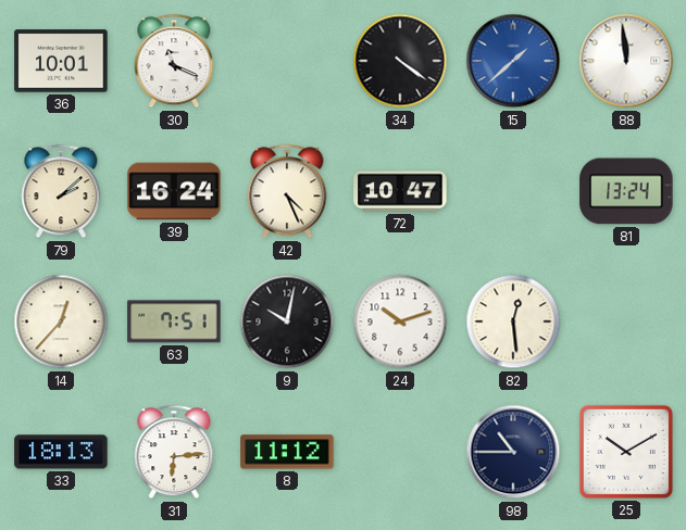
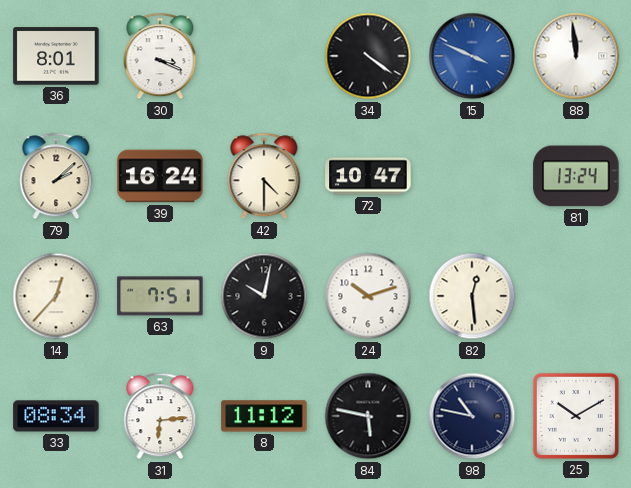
36: 10:01 -> 8:01
30: 11:19 -> 3:19
15: 1:38 -> 3:49
42: 4:26 -> 4:30
33: 18:13 -> 08:34
84: none -> 5:47
98: 10:45 -> 10:47
